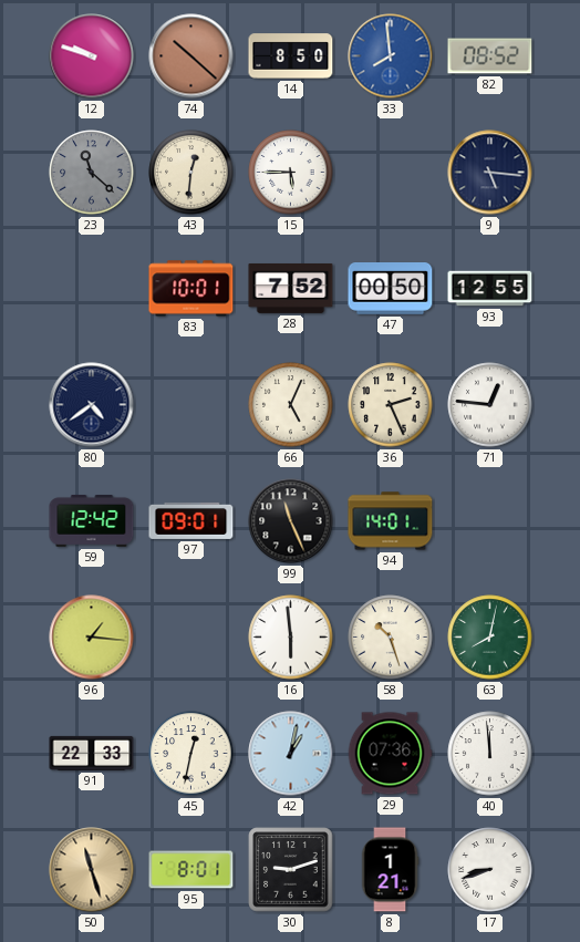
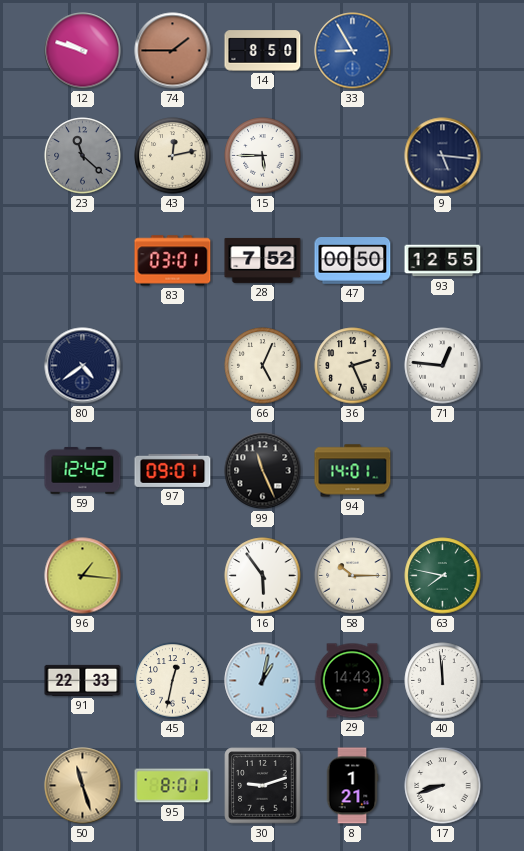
74: 10:22 -> 1:45
33: 7:59 -> 8:55
82: 08:52 -> none
43: 12:31 -> 12:13
83: 10:01 -> 03:01
16: 5:59 -> 5:54
58: 10:27 -> 10:15
63: 8:02 -> 7:47
29: 07:36 -> 14:43
